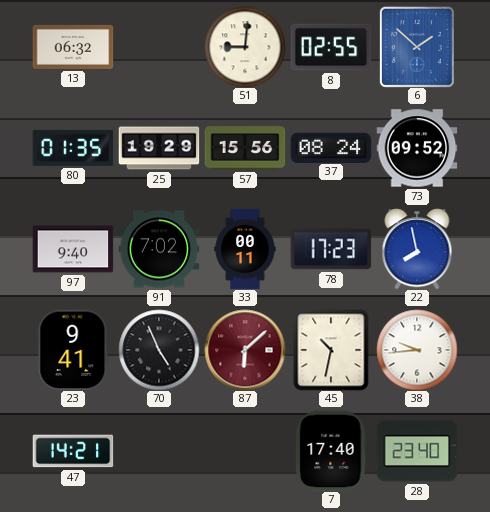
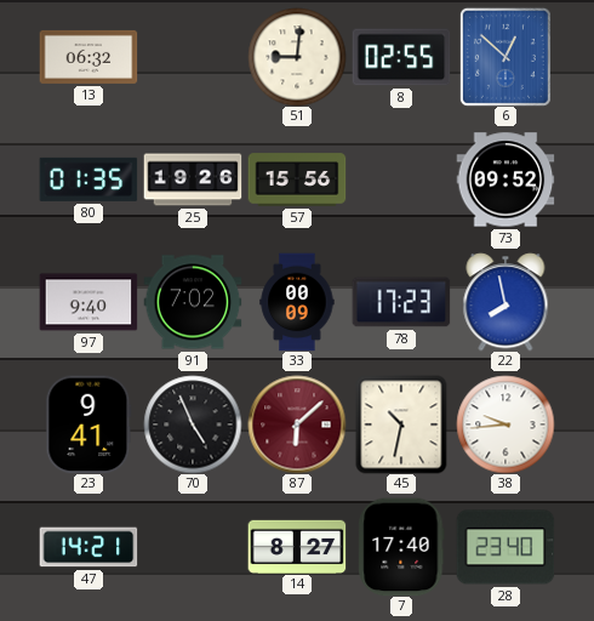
6: 1:52 -> 12:52
25: 19:29 -> 19:26
37: 08:24 -> none
33: 00:11 -> 00:09
14: none -> 8:27
